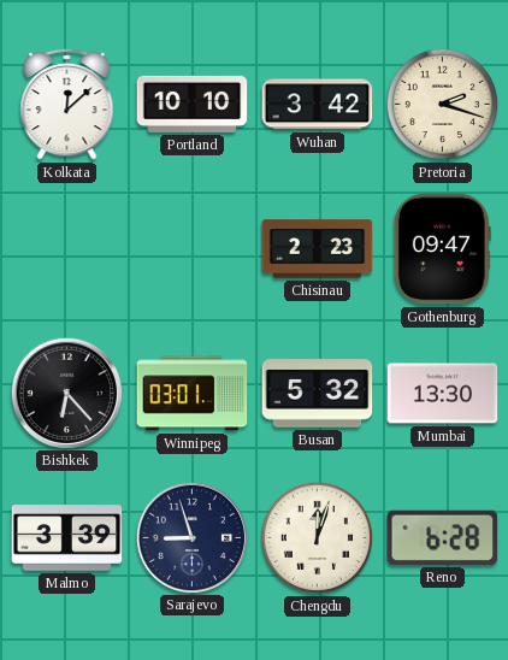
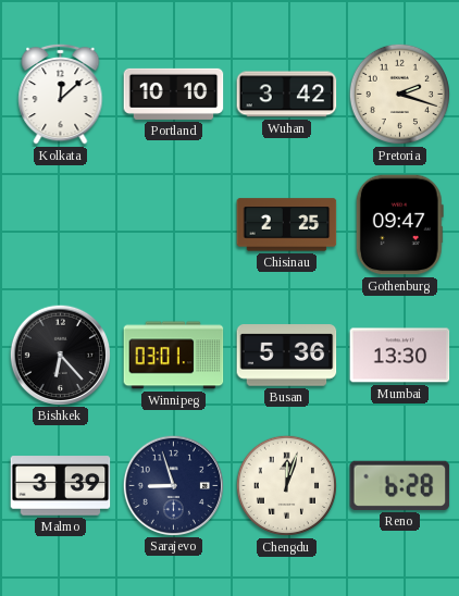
Chisinau: 2:23 -> 2:25
Busan: 5:32 -> 5:36
